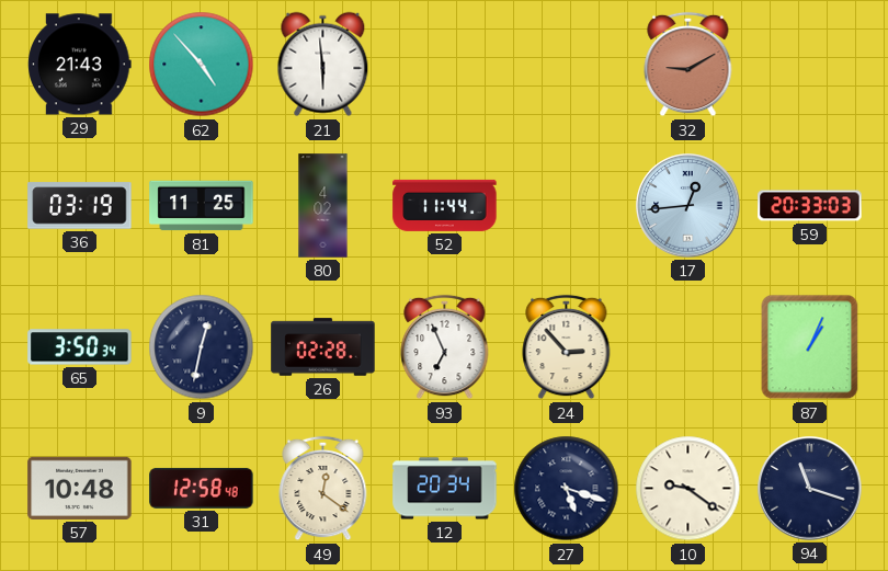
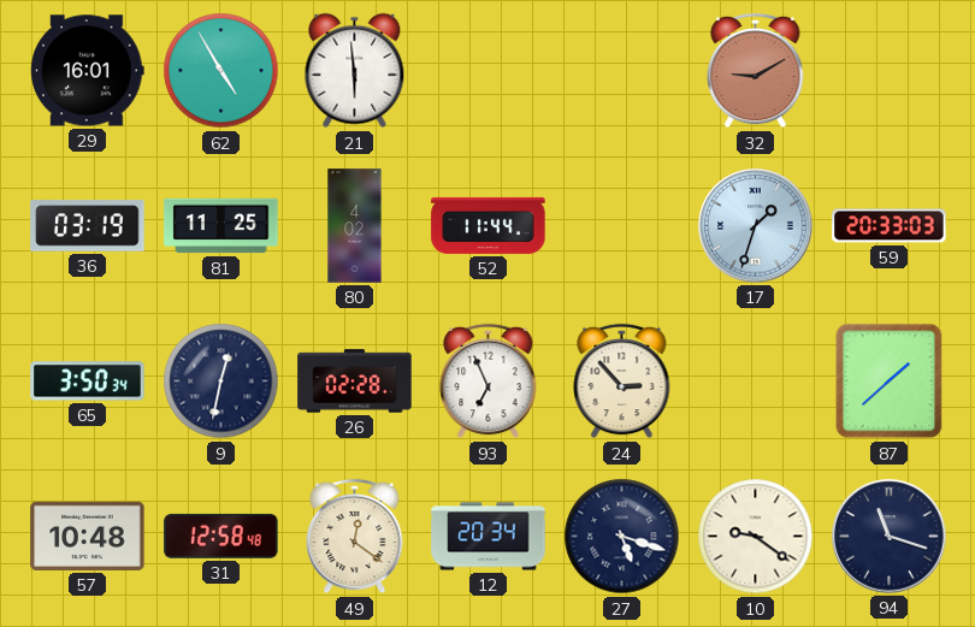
29: 21:43 -> 16:01
62: 4:53 -> 4:55
17: 12:44 -> 1:33
87: 1:04 -> 1:38
